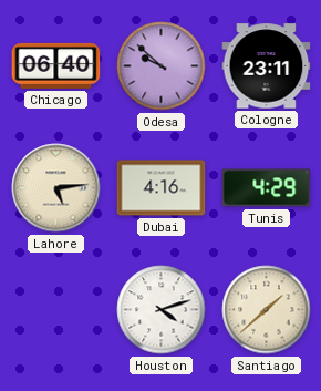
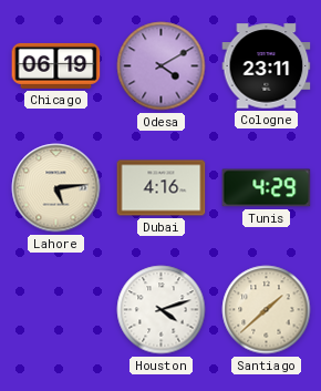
Chicago: 06:40 -> 06:19
Odesa: 9:52 -> 4:10
